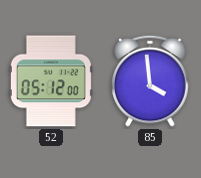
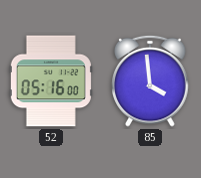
52: 05:12 -> 05:16
